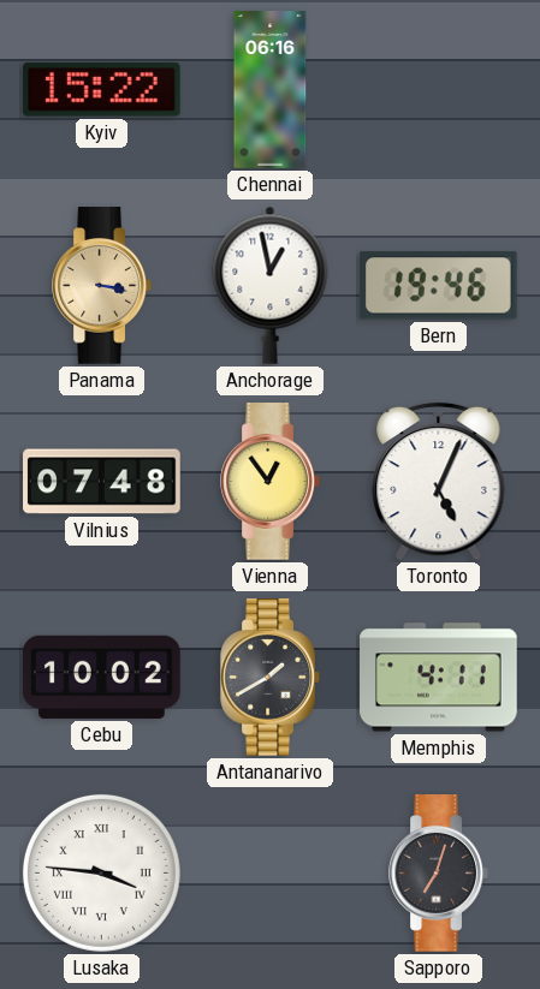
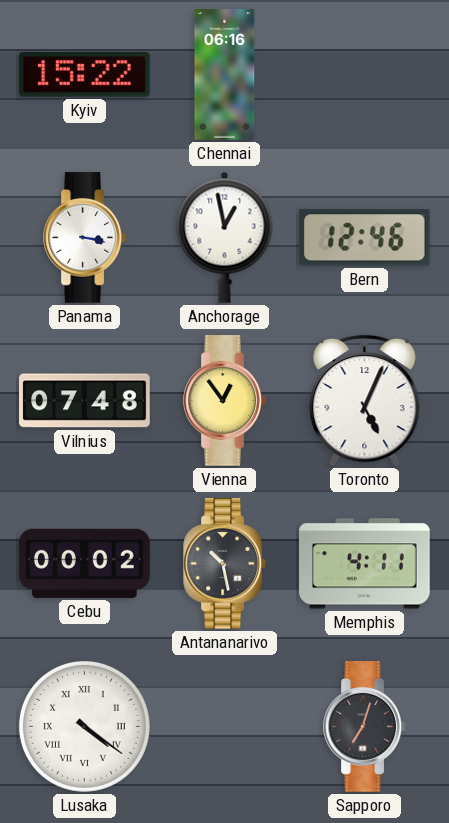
Panama dial: champagne -> white
Bern: 19:46 -> 12:46
Cebu: 10:02 -> 00:02
Antananarivo: 1:40 -> 10:28
Lusaka: 3:46 -> 4:21
